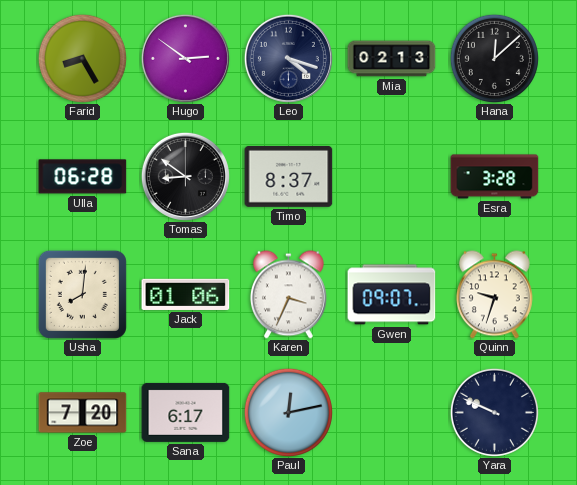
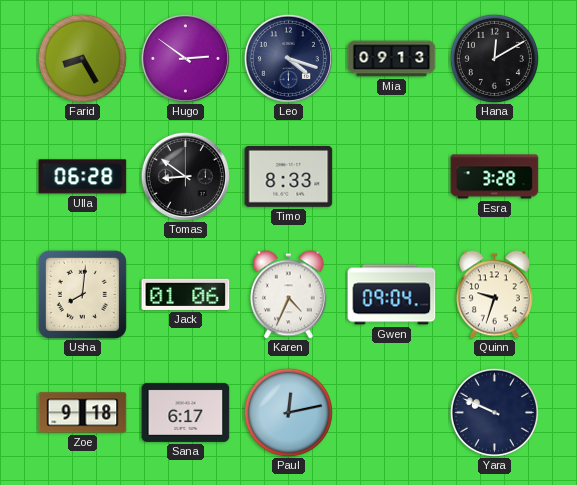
Mia: 02:13 -> 09:13
Hana: 12:08 -> 12:10
Timo: 8:37 -> 8:33
Karen: 3:34 -> 4:34
Gwen: 09:07 -> 09:04
Zoe: 7:20 -> 9:18
